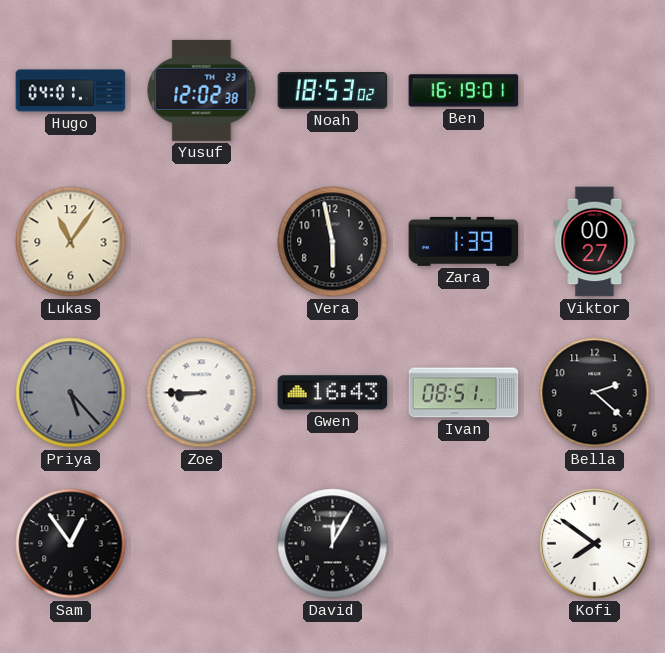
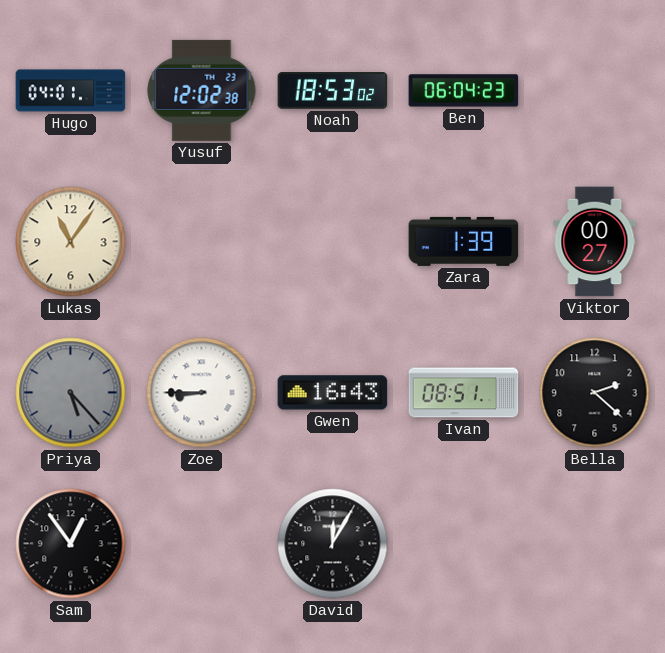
Ben: 16:19 -> 06:04
Vera: 5:58 -> none
Kofi: 7:51 -> none
